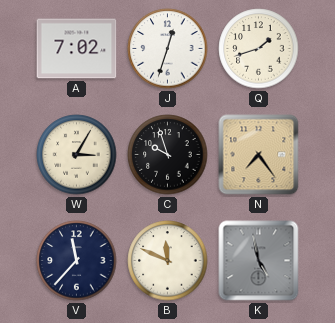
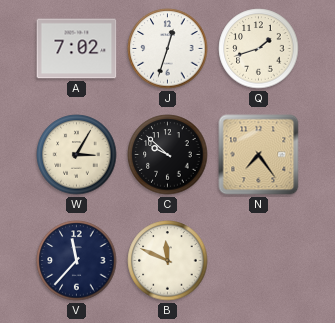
C: 9:57 -> 9:52
K: 4:58 -> none
